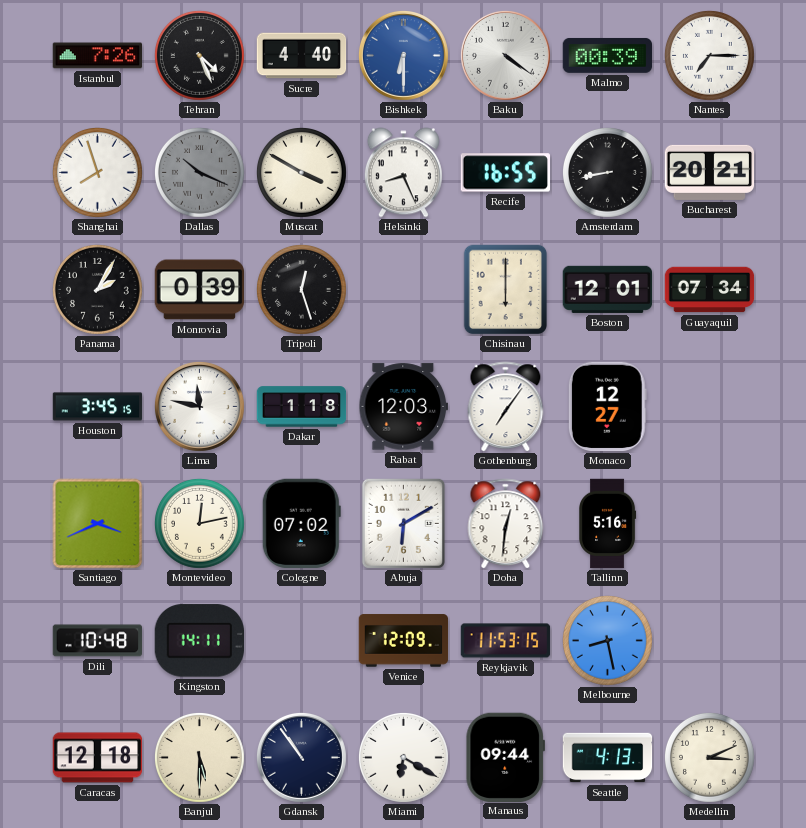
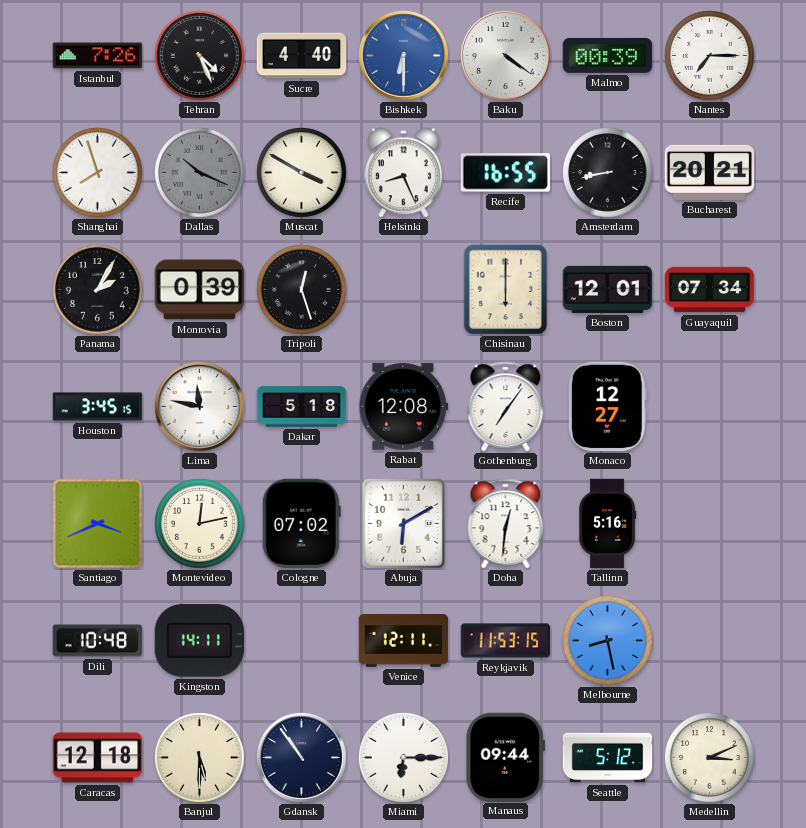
Dakar: 1:18 -> 5:18
Rabat: 12:03 -> 12:08
Venice: 12:09 -> 12:11
Miami: 6:20 -> 6:15
Seattle: 4:13 -> 5:12
